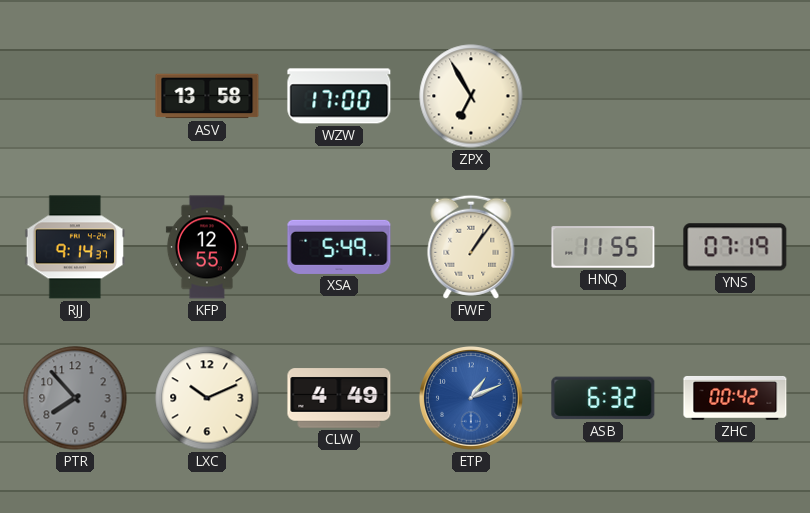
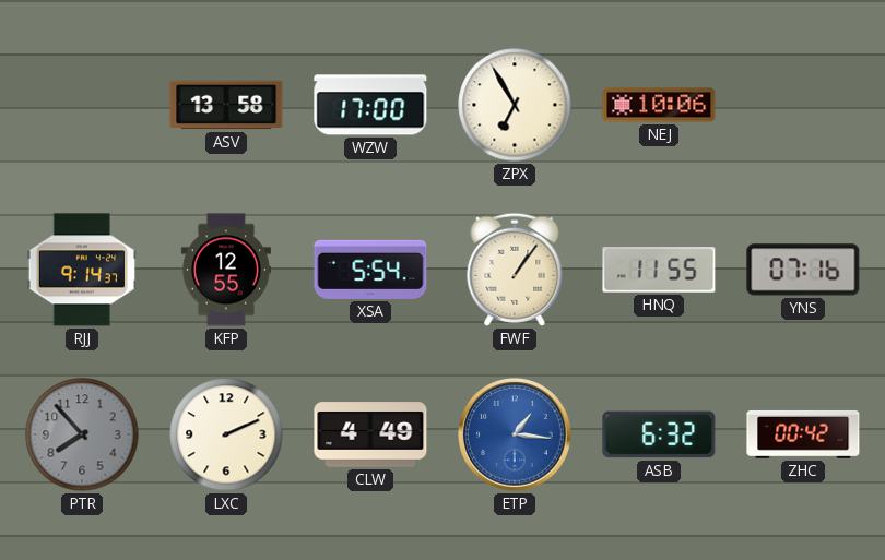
NEJ: none -> 10:06
XSA: 5:49 -> 5:54
YNS: 07:19 -> 07:16
LXC: 10:11 -> 2:11
ETP: 1:11 -> 1:16
